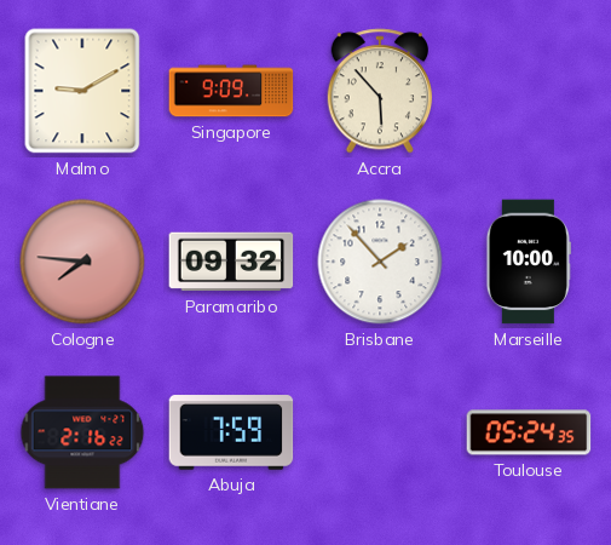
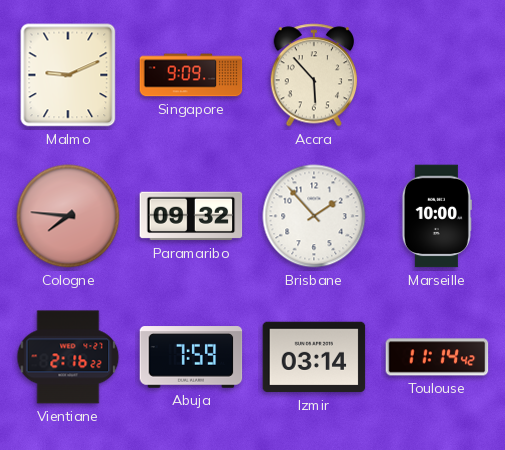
Malmo: 9:10 -> 9:11
Izmir: none -> 03:14
Toulouse: 05:24 -> 11:14
